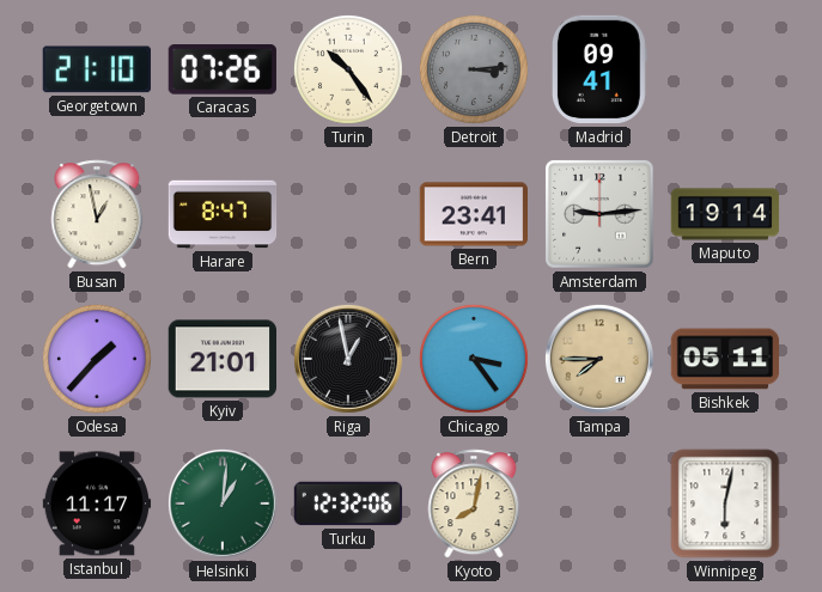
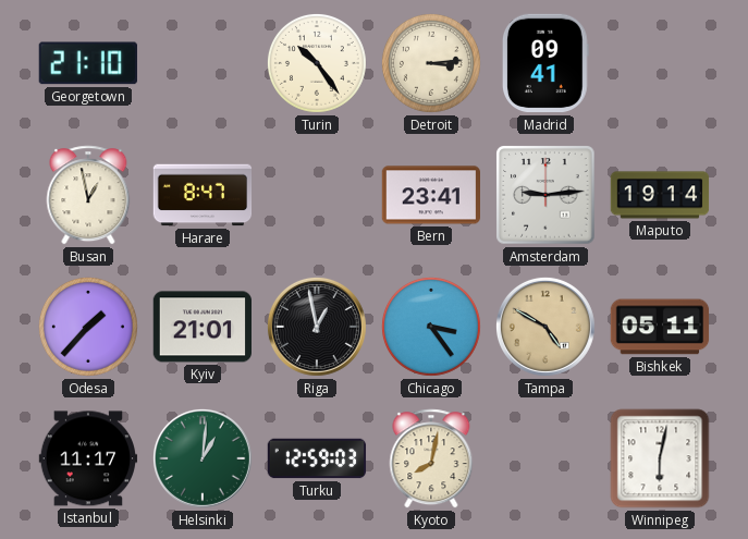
Caracas: 07:26 -> none
Detroit dial: grey -> cream
Tampa: 7:45 -> 4:50
Turku: 12:32 -> 12:59
